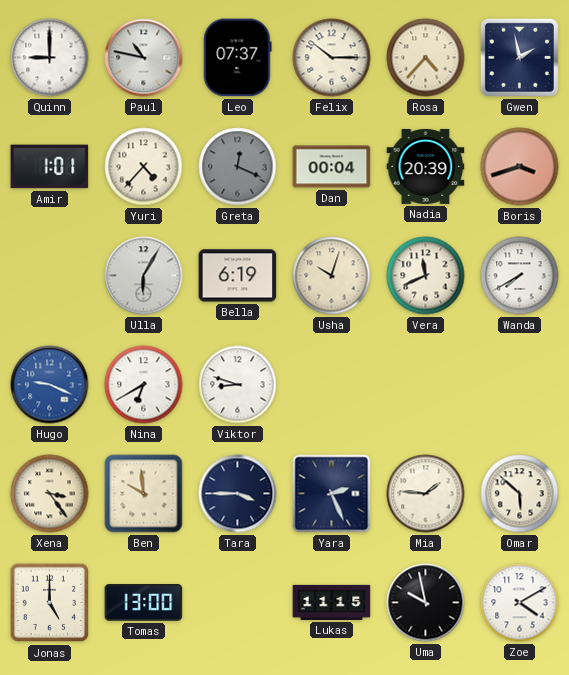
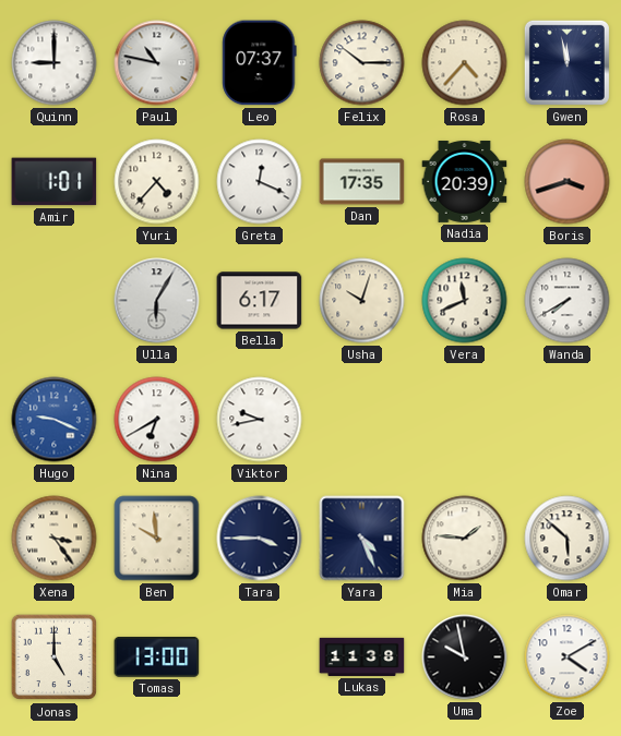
Gwen: 1:58 -> 11:58
Greta dial: grey -> white
Dan: 00:04 -> 17:35
Bella: 6:19 -> 6:17
Viktor: 8:48 -> 9:43
Yara: 2:26 -> 4:26
Lukas: 11:15 -> 11:38
